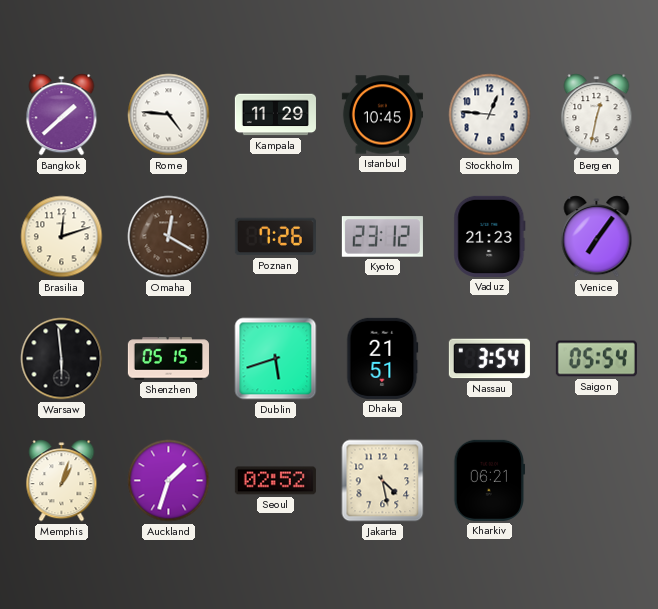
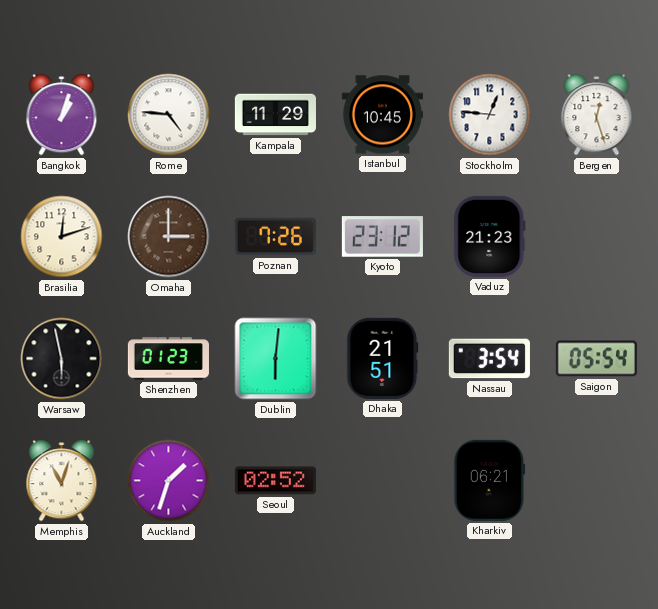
Bangkok: 1:38 -> 1:03
Bergen: 12:32 -> 12:27
Omaha: 12:20 -> 3:00
Venice: 7:06 -> none
Warsaw: 5:59 -> 5:58
Shenzhen: 05:15 -> 01:23
Dublin: 5:42 -> 6:01
Memphis: 1:03 -> 11:03
Jakarta: 4:28 -> none
